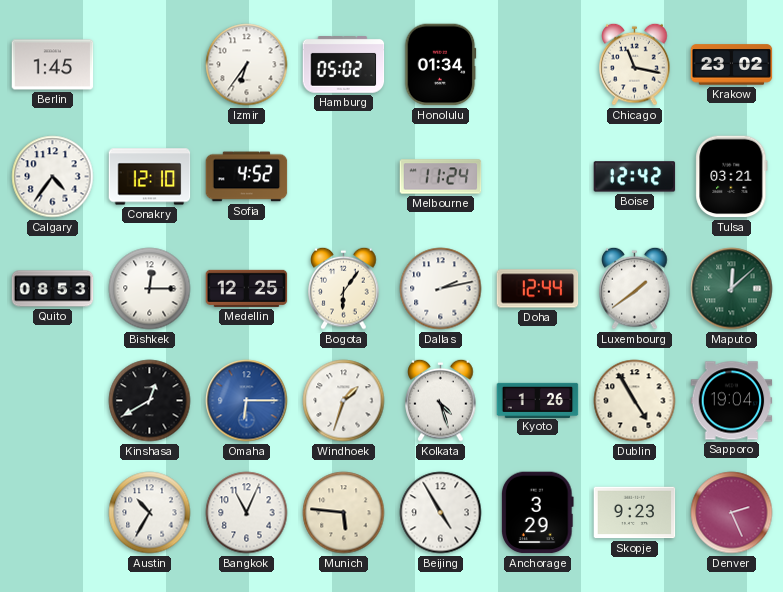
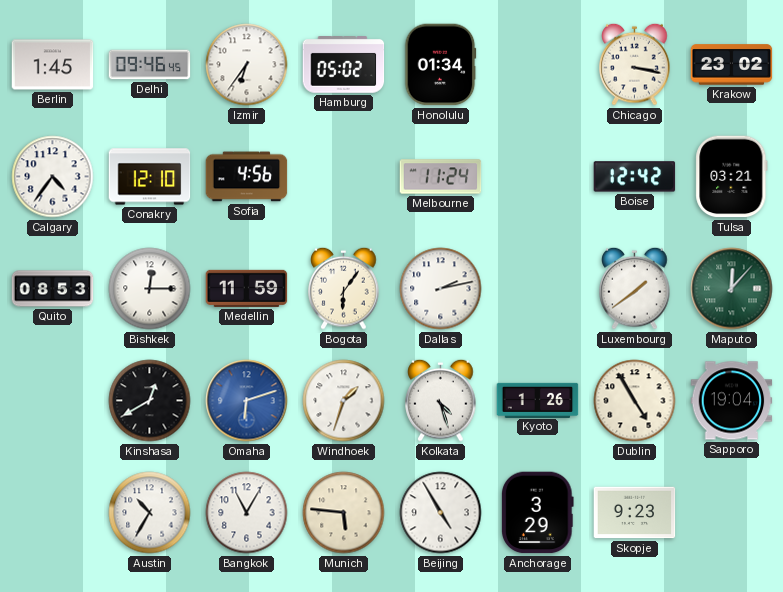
Delhi: none -> 09:46
Chicago: 11:17 -> 3:17
Sofia: 4:52 -> 4:56
Medellin: 12:25 -> 11:59
Doha: 12:44 -> none
Maputo: 12:08 -> 12:07
Omaha: 6:15 -> 6:12
Bangkok: 11:04 -> 11:05
Denver: 2:26 -> none
